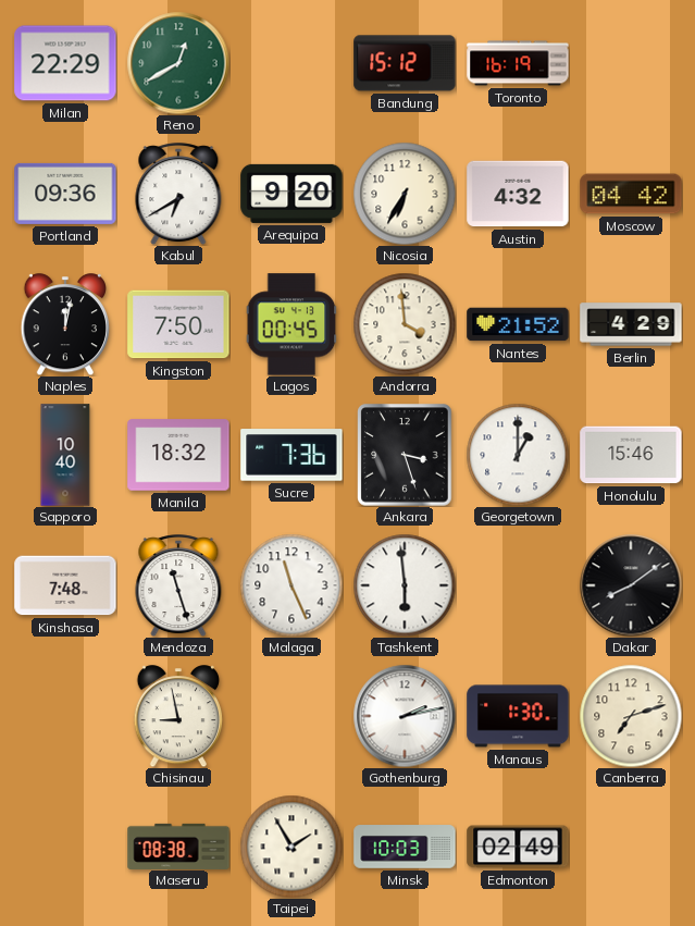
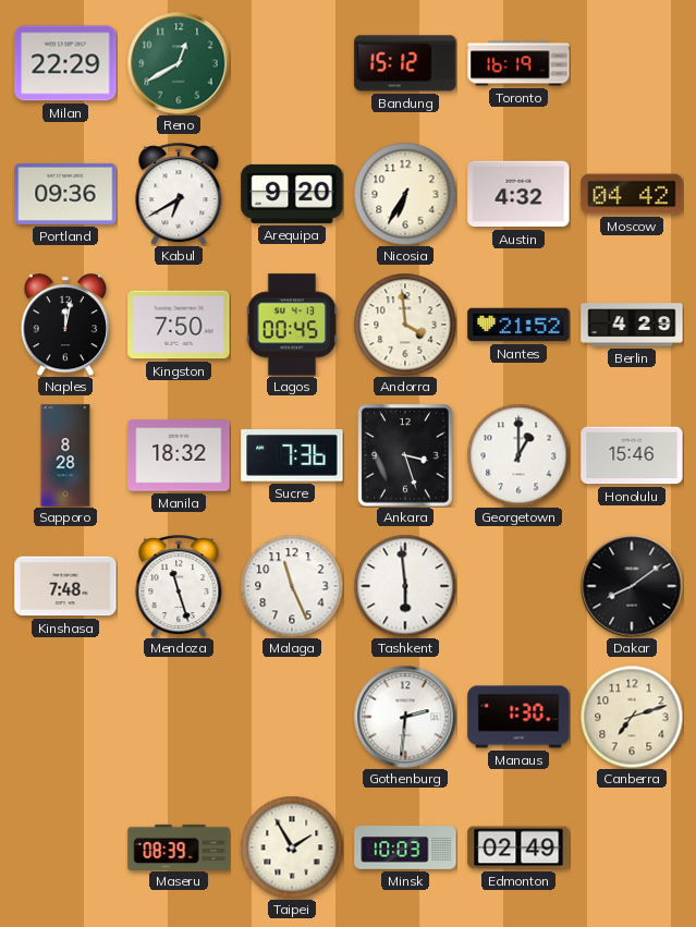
Sapporo: 10:40 -> 8:28
Chisinau: 8:58 -> none
Gothenburg: 2:13 -> 2:31
Maseru: 08:38 -> 08:39
